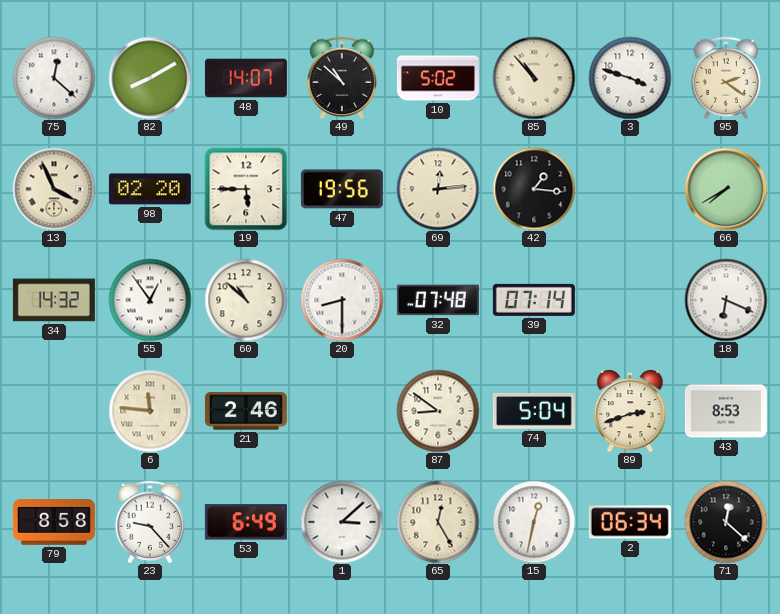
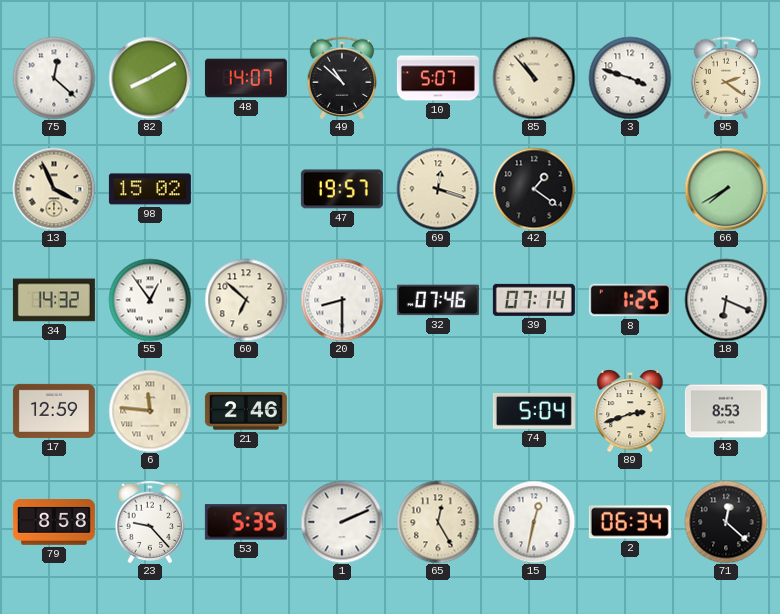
10: 5:02 -> 5:07
98: 02:20 -> 15:02
19: 5:45 -> none
47: 19:56 -> 19:57
69: 12:14 -> 12:18
42: 1:16 -> 1:21
60: 10:52 -> 6:52
32: 07:48 -> 07:46
8: none -> 1:25
17: none -> 12:59
87: 8:51 -> none
53: 6:49 -> 5:35
1: 3:08 -> 2:11
